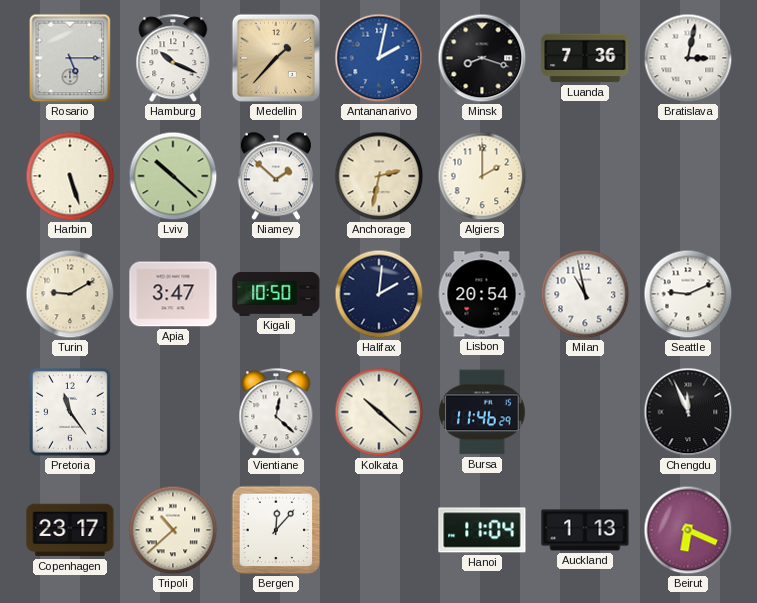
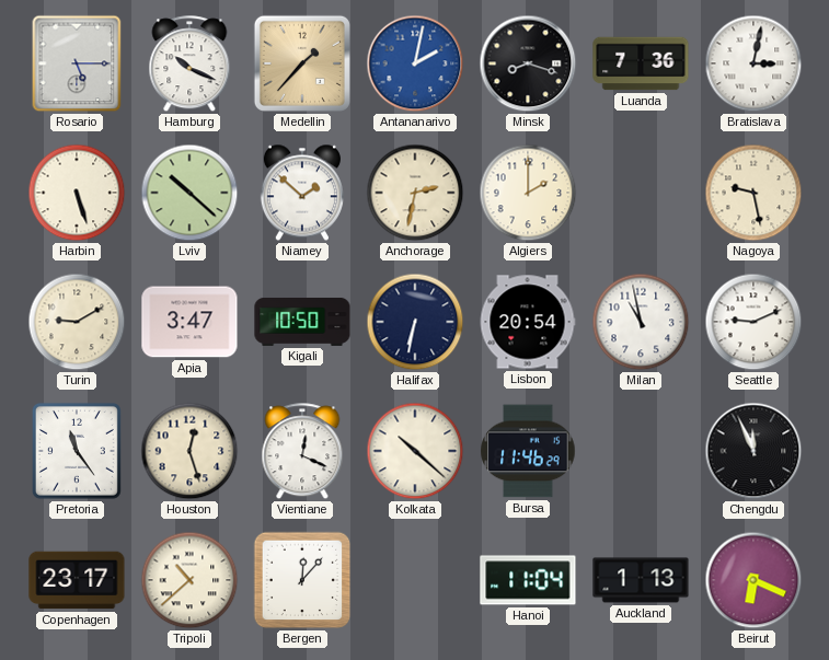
Nagoya: none -> 9:28
Halifax: 2:01 -> 6:32
Houston: none -> 12:27
Vientiane: 12:22 -> 12:19
